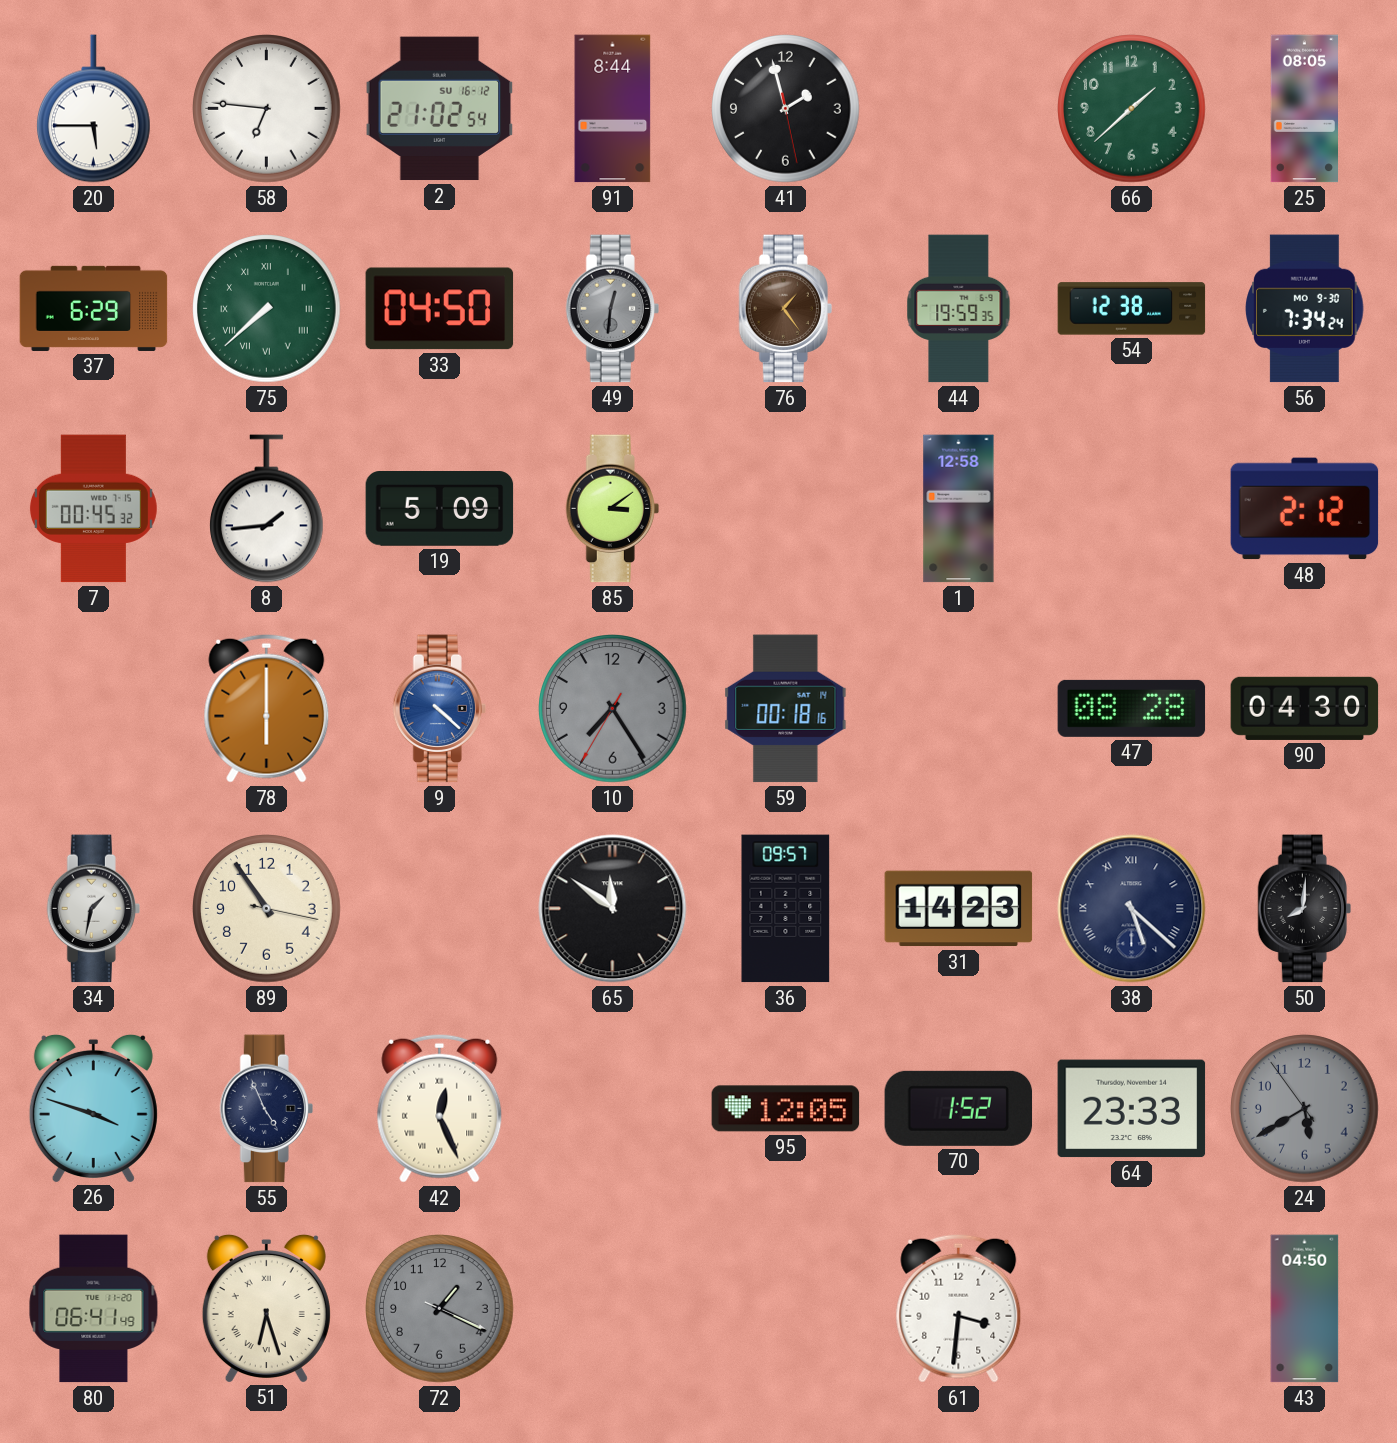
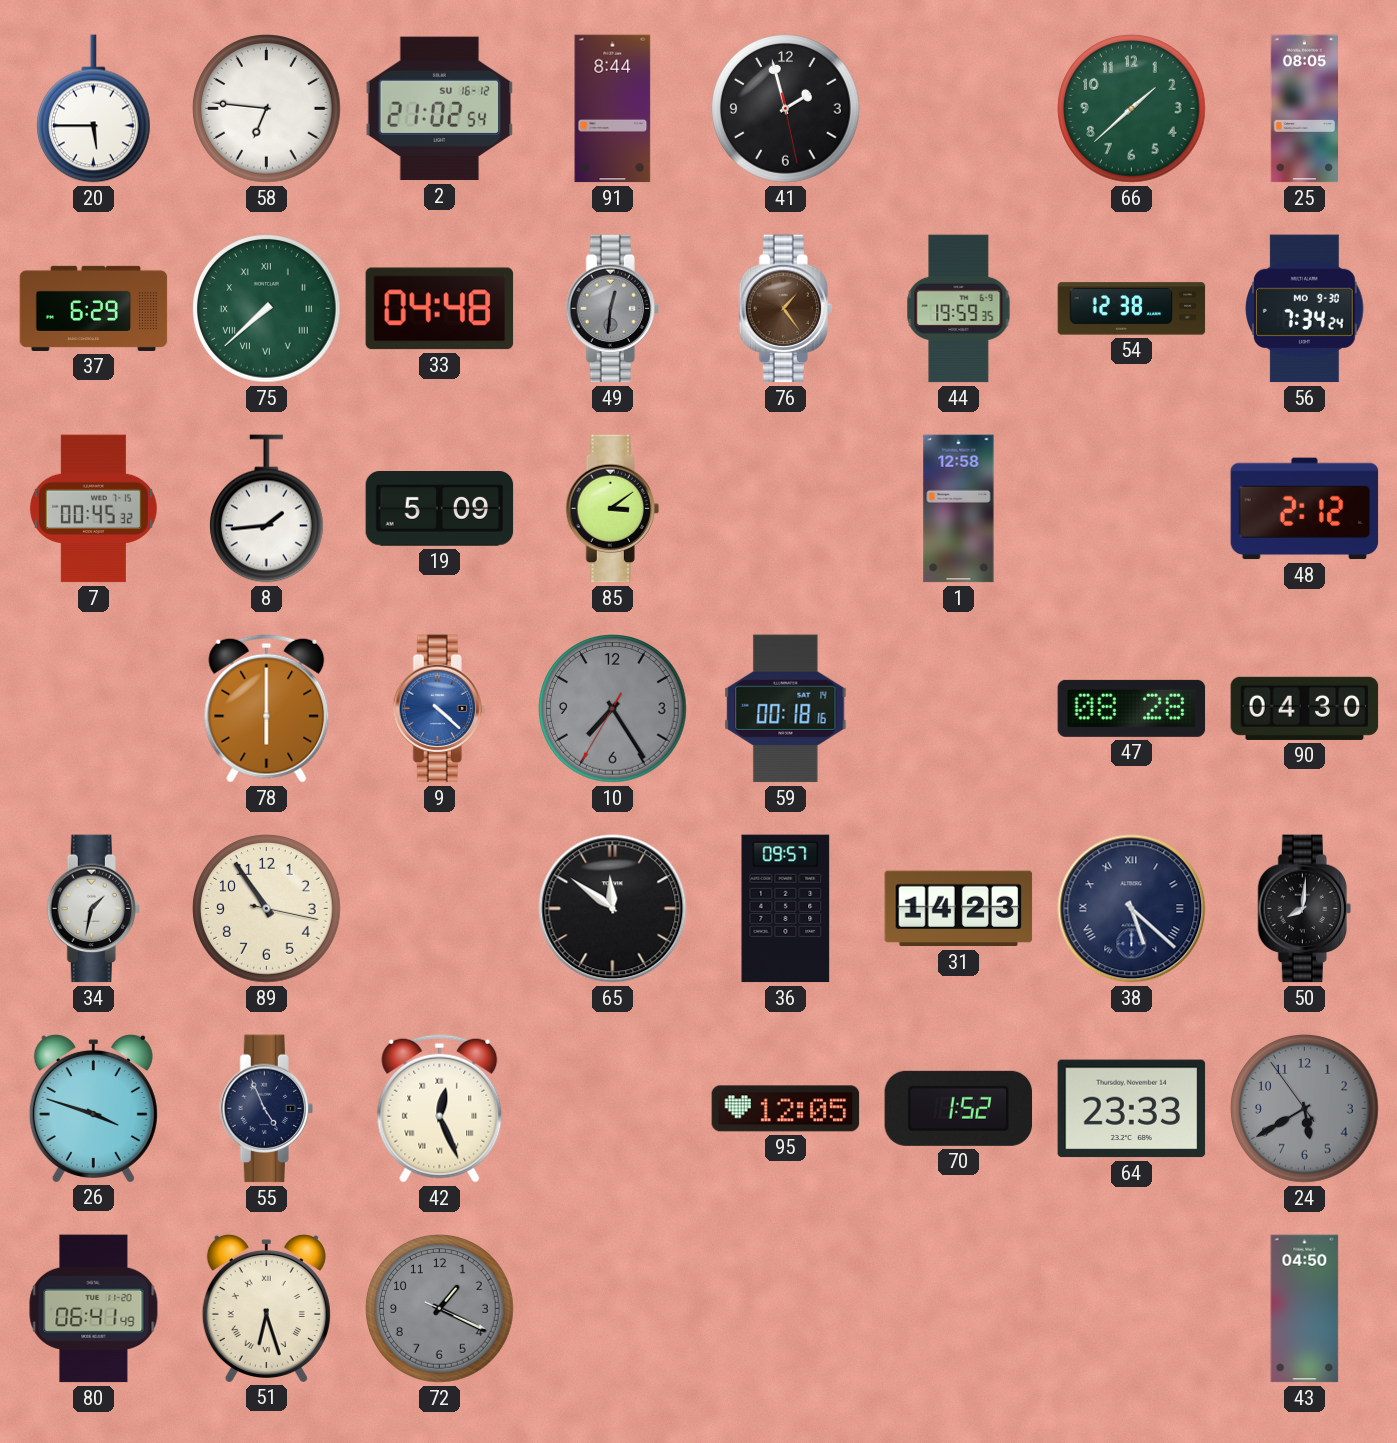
33: 04:50 -> 04:48
61: 3:31 -> none
